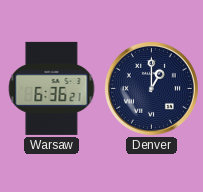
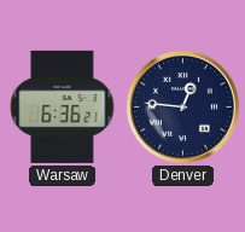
Denver: 1:00 -> 12:46
